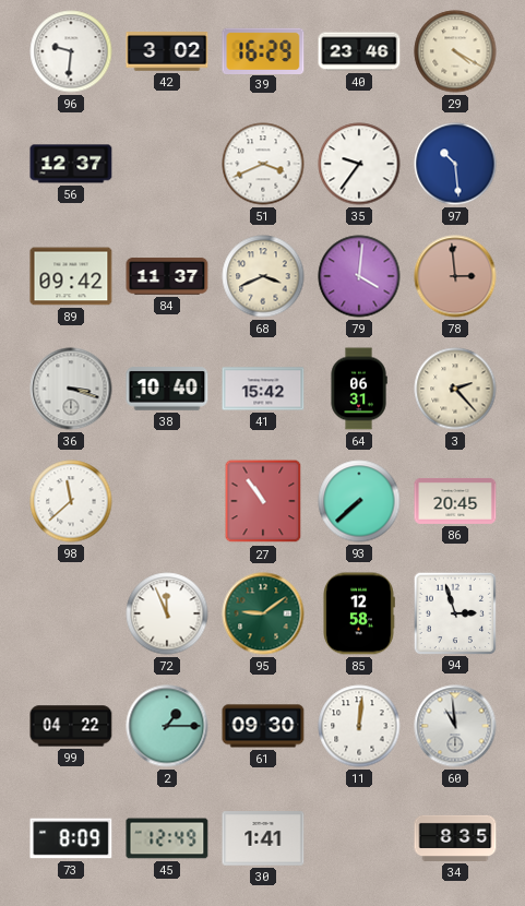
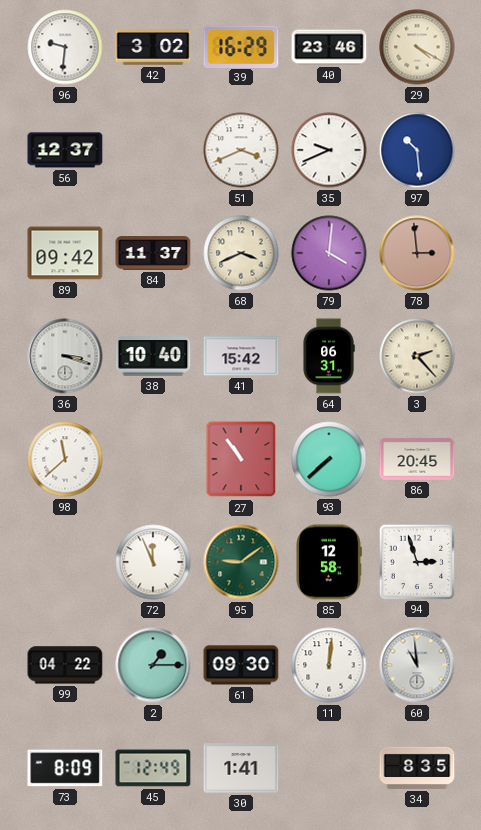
35: 9:36 -> 9:41
